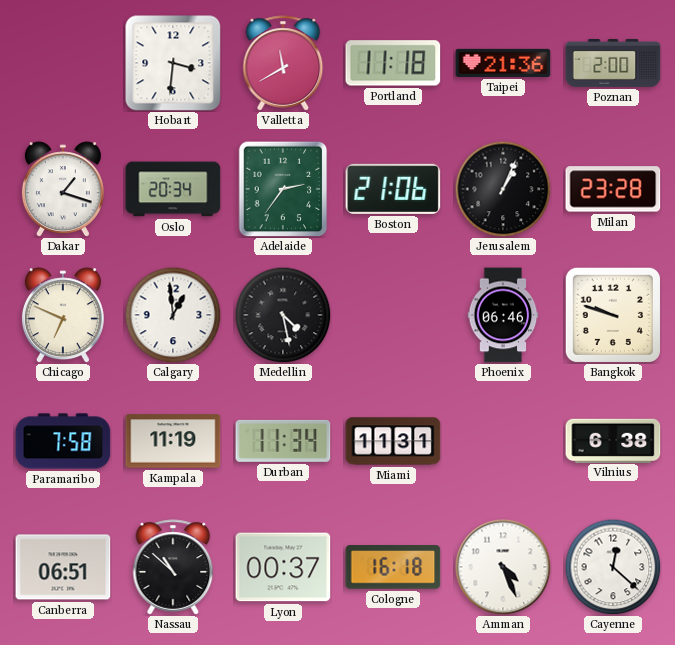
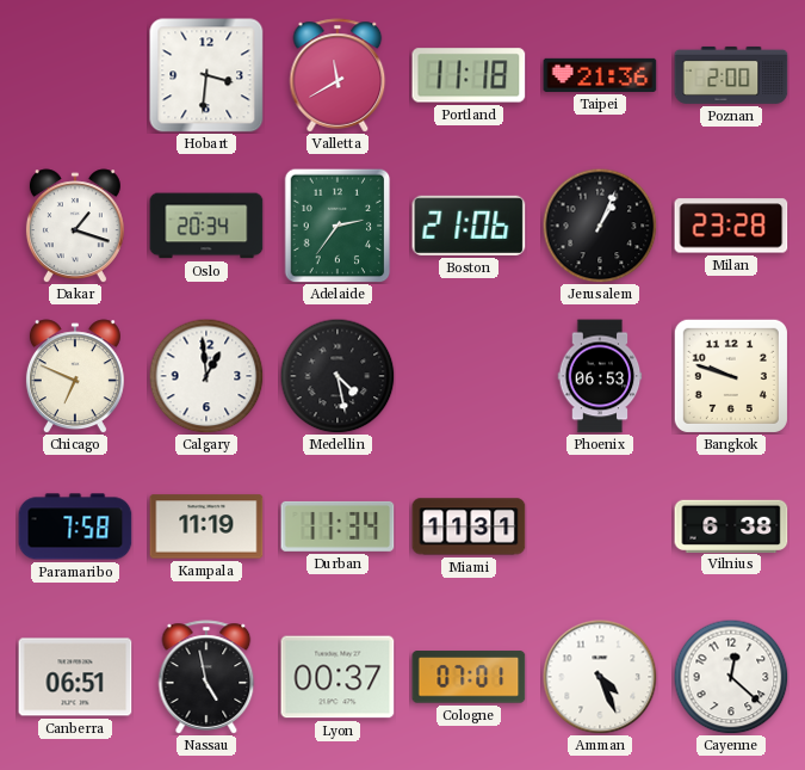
Phoenix: 06:46 -> 06:53
Nassau: 10:52 -> 4:58
Cologne: 16:18 -> 07:01
